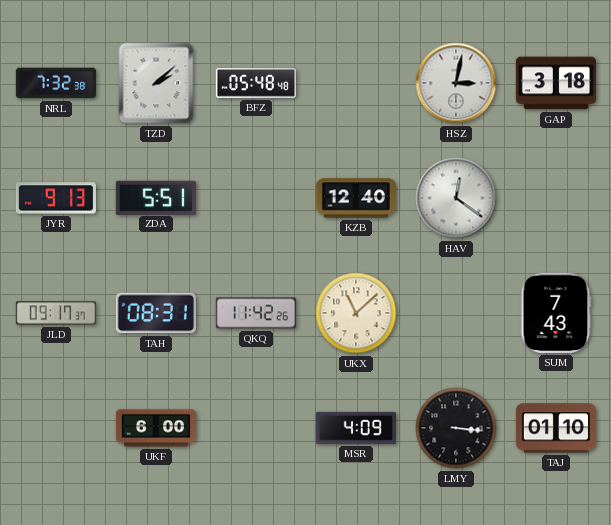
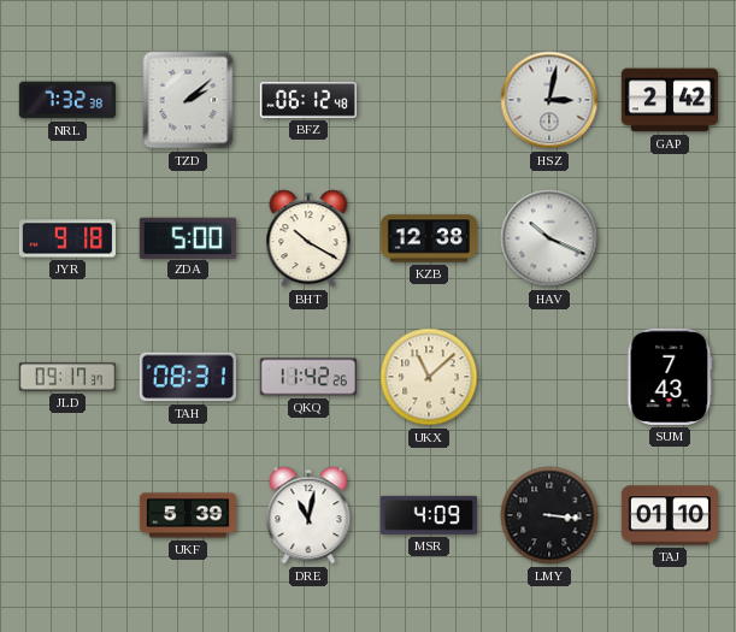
BFZ: 05:48 -> 06:12
GAP: 3:18 -> 2:42
JYR: 9:13 -> 9:18
ZDA: 5:51 -> 5:00
BHT: none -> 10:20
KZB: 12:40 -> 12:38
HAV: 12:21 -> 10:19
UKF: 6:00 -> 5:39
DRE: none -> 11:02
